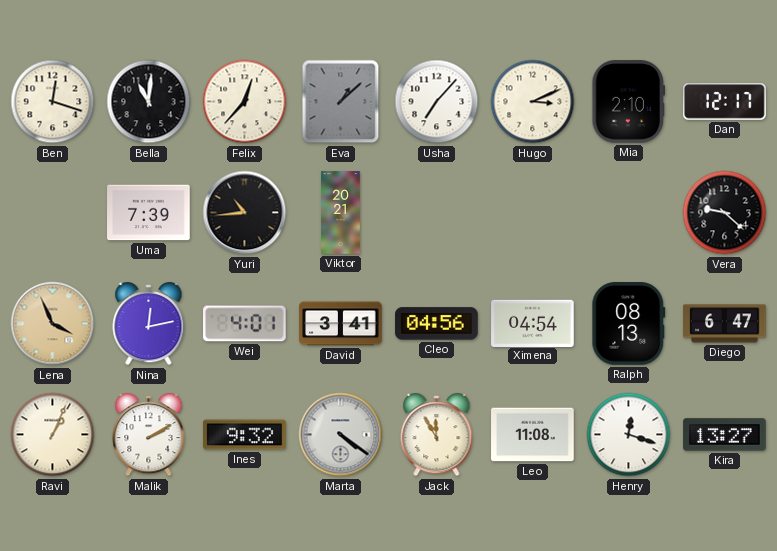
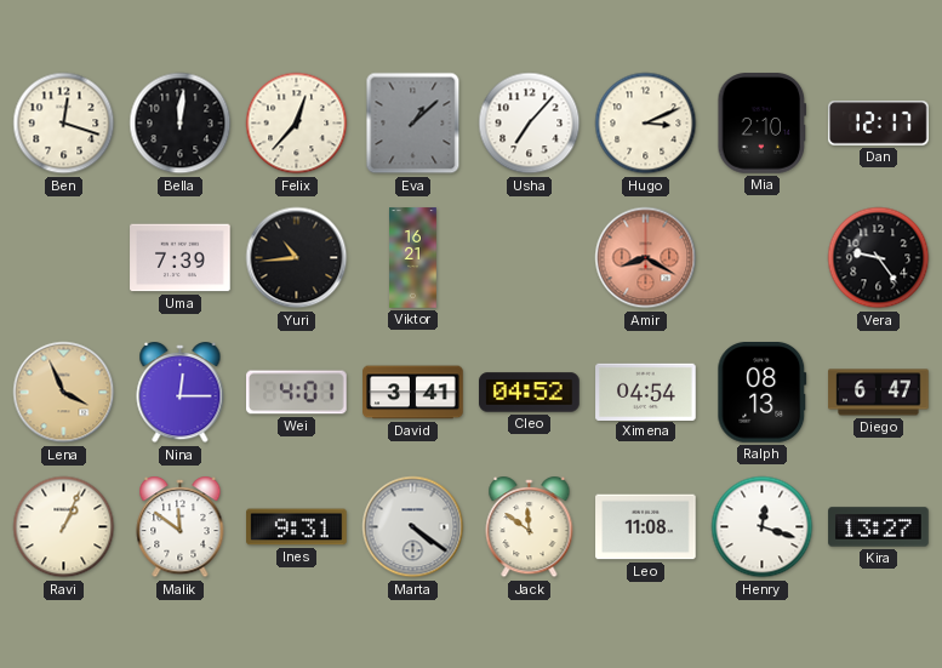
Bella: 11:01 -> 12:01
Viktor: 20:21 -> 16:21
Amir: none -> 8:20
Vera: 9:22 -> 9:24
Nina: 12:13 -> 12:15
Cleo: 04:56 -> 04:52
Malik: 2:10 -> 11:51
Ines: 9:32 -> 9:31
Jack: 11:55 -> 11:51
